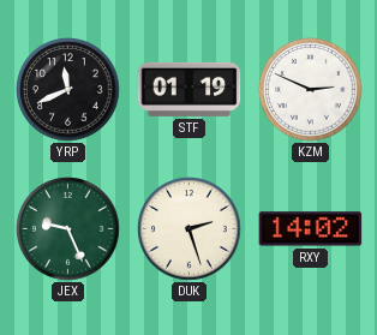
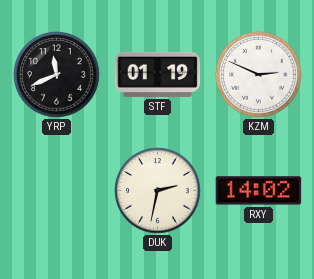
JEX: 9:26 -> none
DUK: 2:27 -> 2:32
